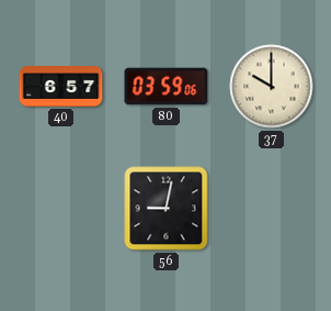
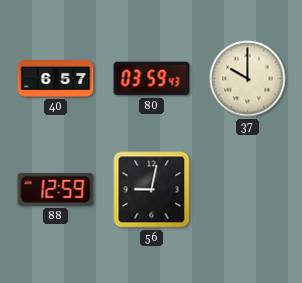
80: 03:59:06 -> 03:59:43
88: none -> 12:59
